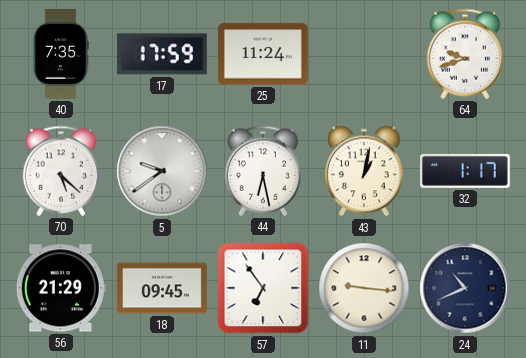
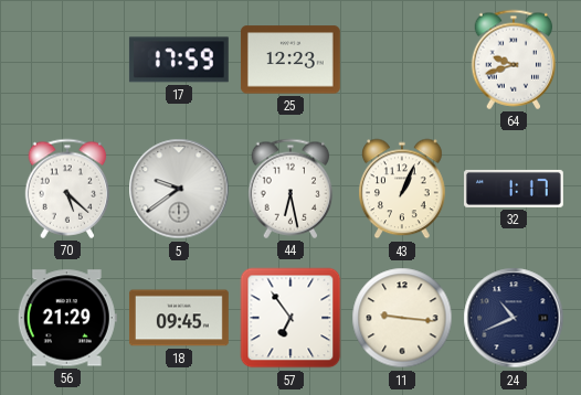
40: 7:35 -> none
25: 11:24 -> 12:23
43: 1:02 -> 1:04
